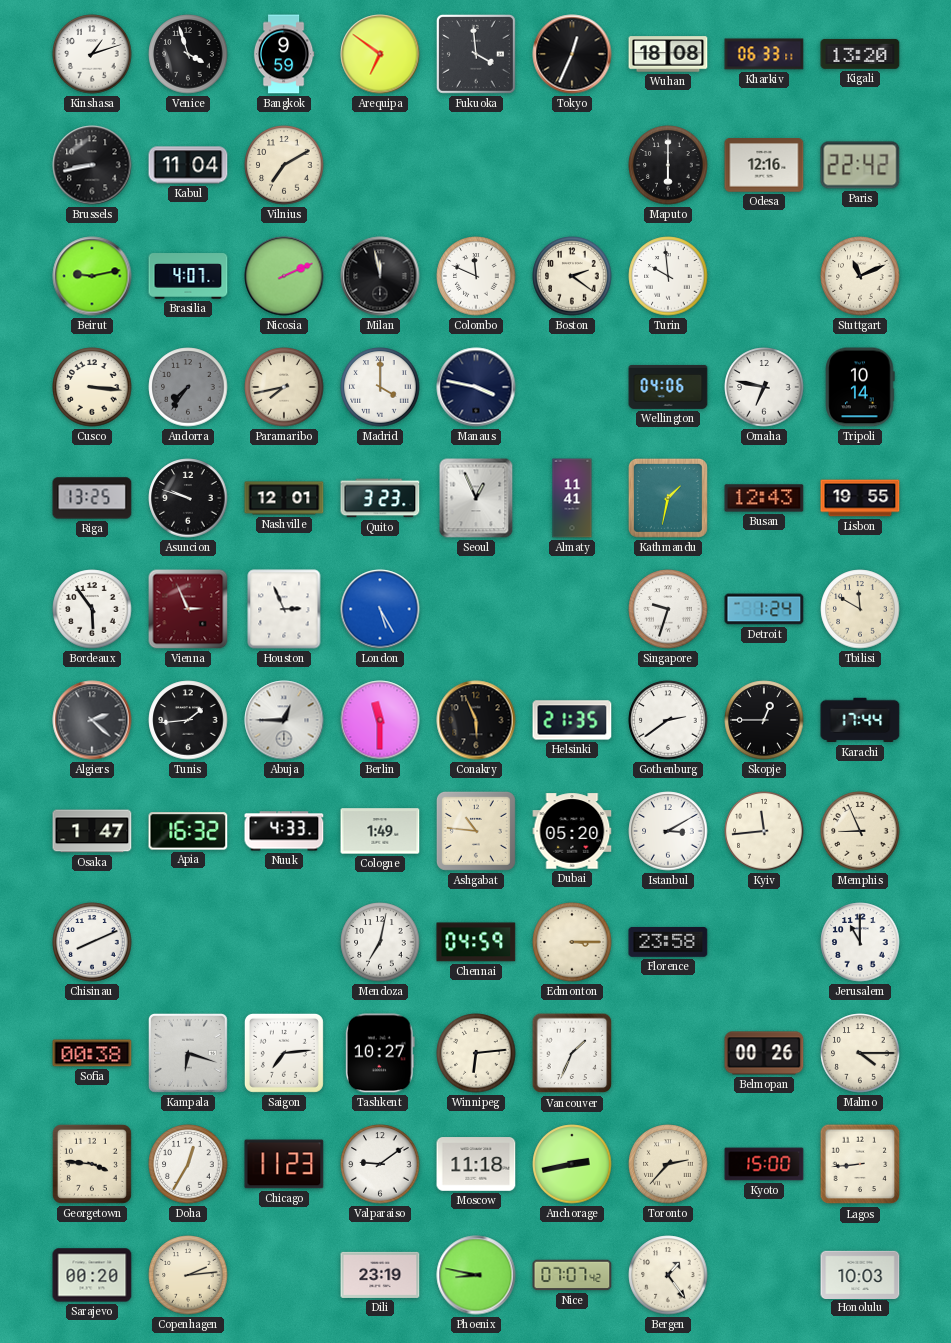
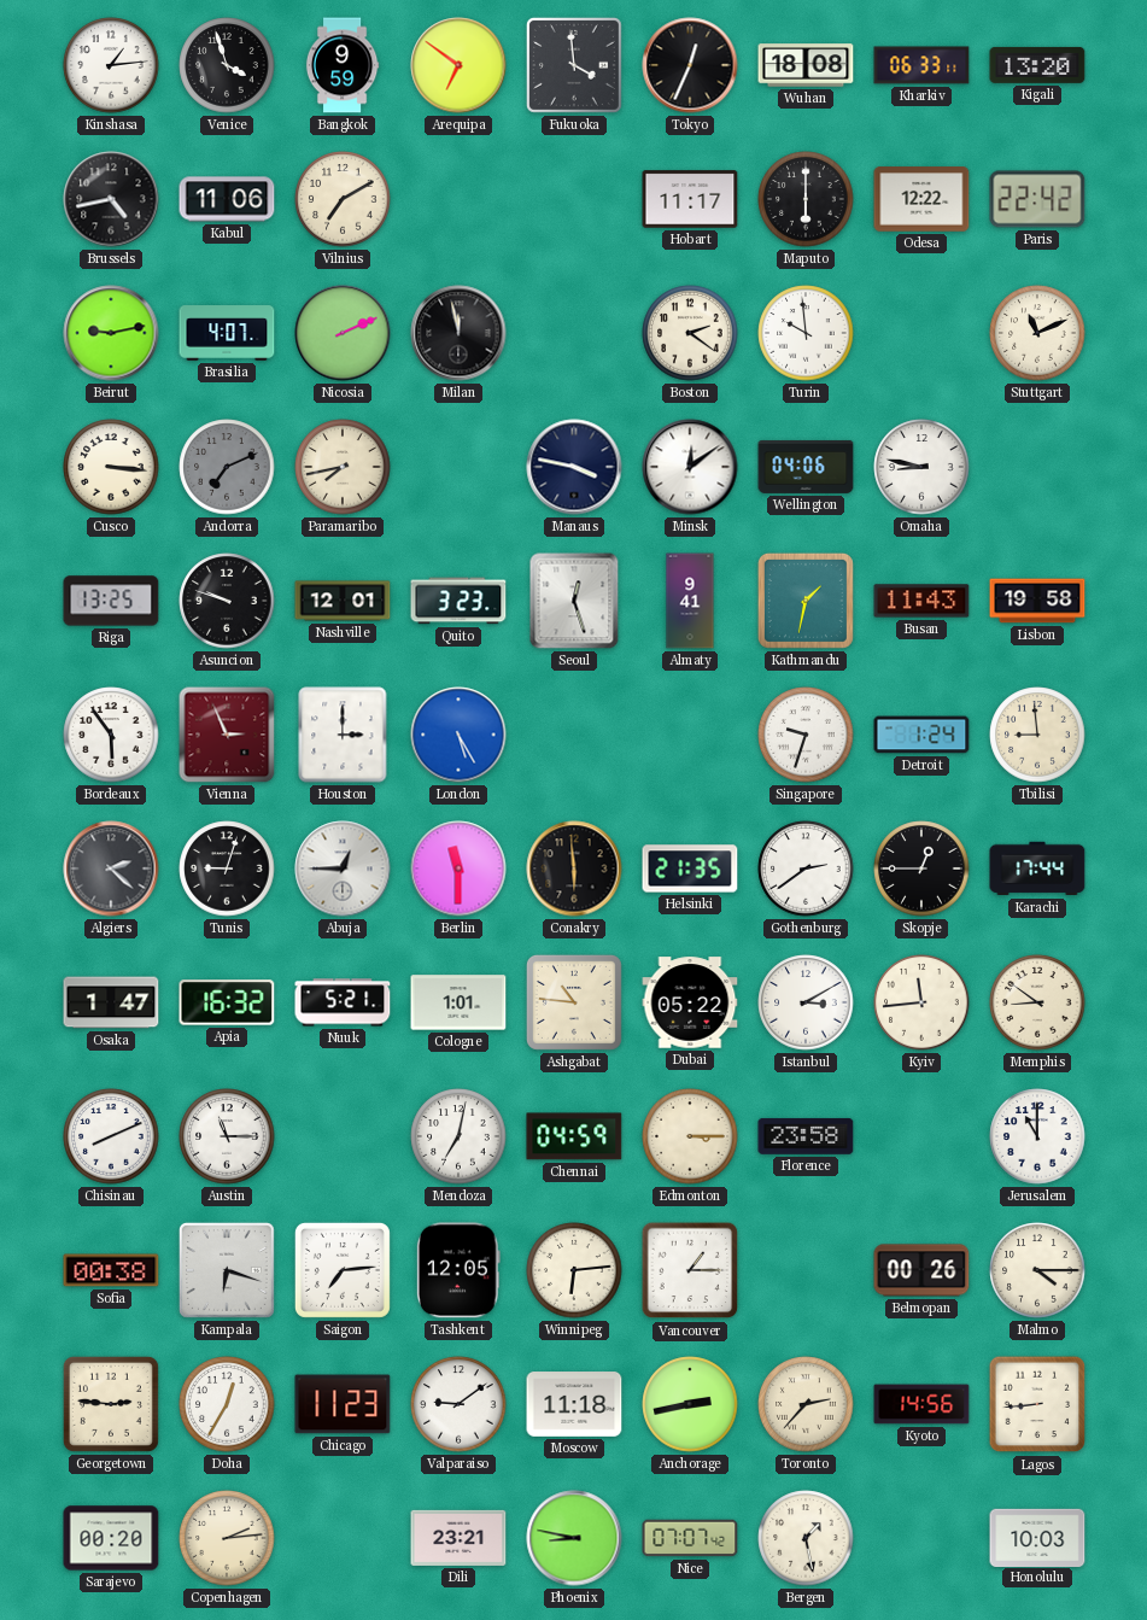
Kinshasa: 1:12 -> 1:14
Brussels: 8:43 -> 4:43
Kabul: 11:04 -> 11:06
Hobart: none -> 11:17
Odesa: 12:16 -> 12:22
Colombo: 11:49 -> none
Andorra: 7:36 -> 7:11
Madrid: 4:00 -> none
Minsk: none -> 12:09
Omaha: 6:47 -> 8:47
Tripoli: 10:14 -> none
Seoul: 12:56 -> 12:27
Almaty: 11:41 -> 9:41
Busan: 12:43 -> 11:43
Lisbon: 19:55 -> 19:58
Houston: 2:56 -> 3:00
Tbilisi: 11:50 -> 8:59
Tunis: 1:44 -> 9:03
Conakry: 5:56 -> 5:59
Nuuk: 4:33 -> 5:21
Cologne: 1:49 -> 1:01
Dubai: 05:20 -> 05:22
Memphis: 8:56 -> 8:51
Austin: none -> 11:15
Tashkent: 10:27 -> 12:05
Vancouver: 1:34 -> 1:15
Georgetown: 3:46 -> 2:46
Kyoto: 15:00 -> 14:56
Dili: 23:19 -> 23:21
Bergen: 1:24 -> 1:28
